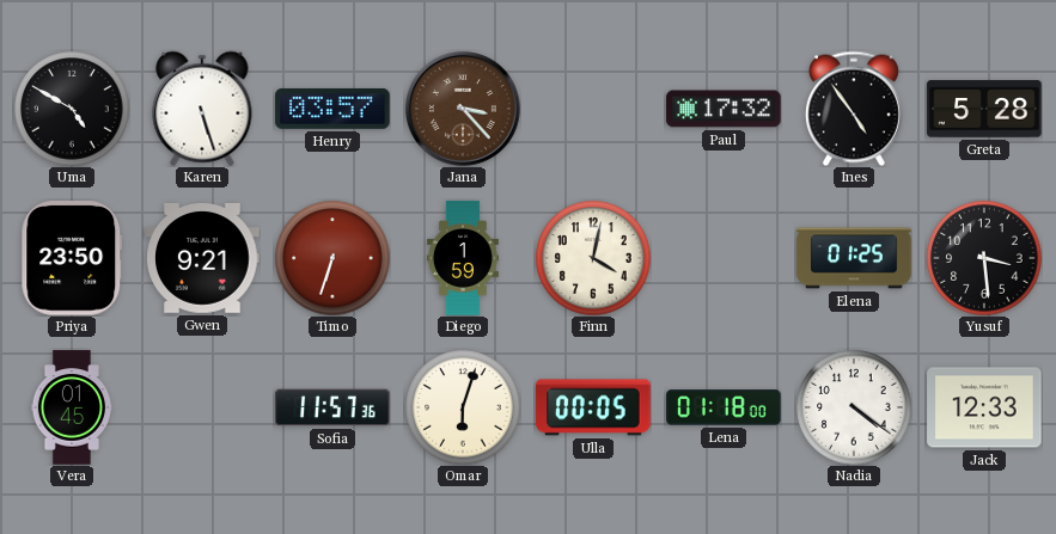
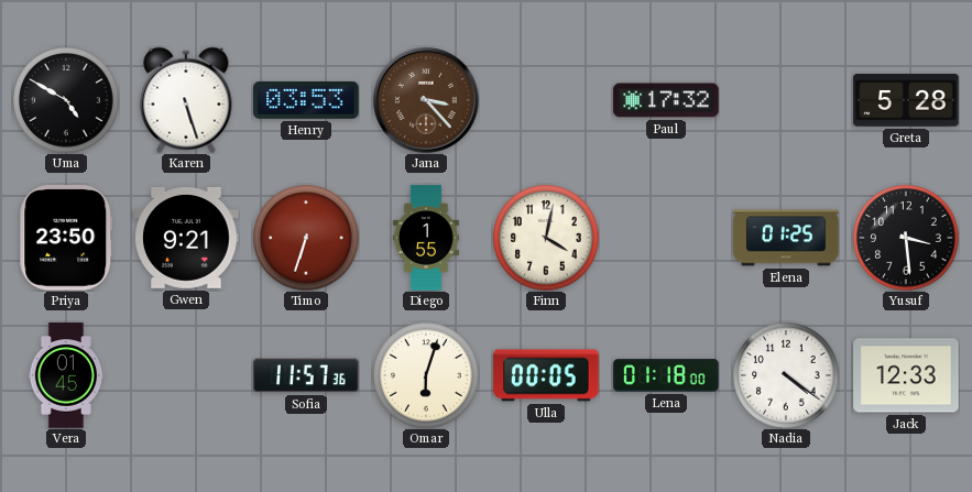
Henry: 03:57 -> 03:53
Ines: 4:54 -> none
Diego: 1:59 -> 1:55
